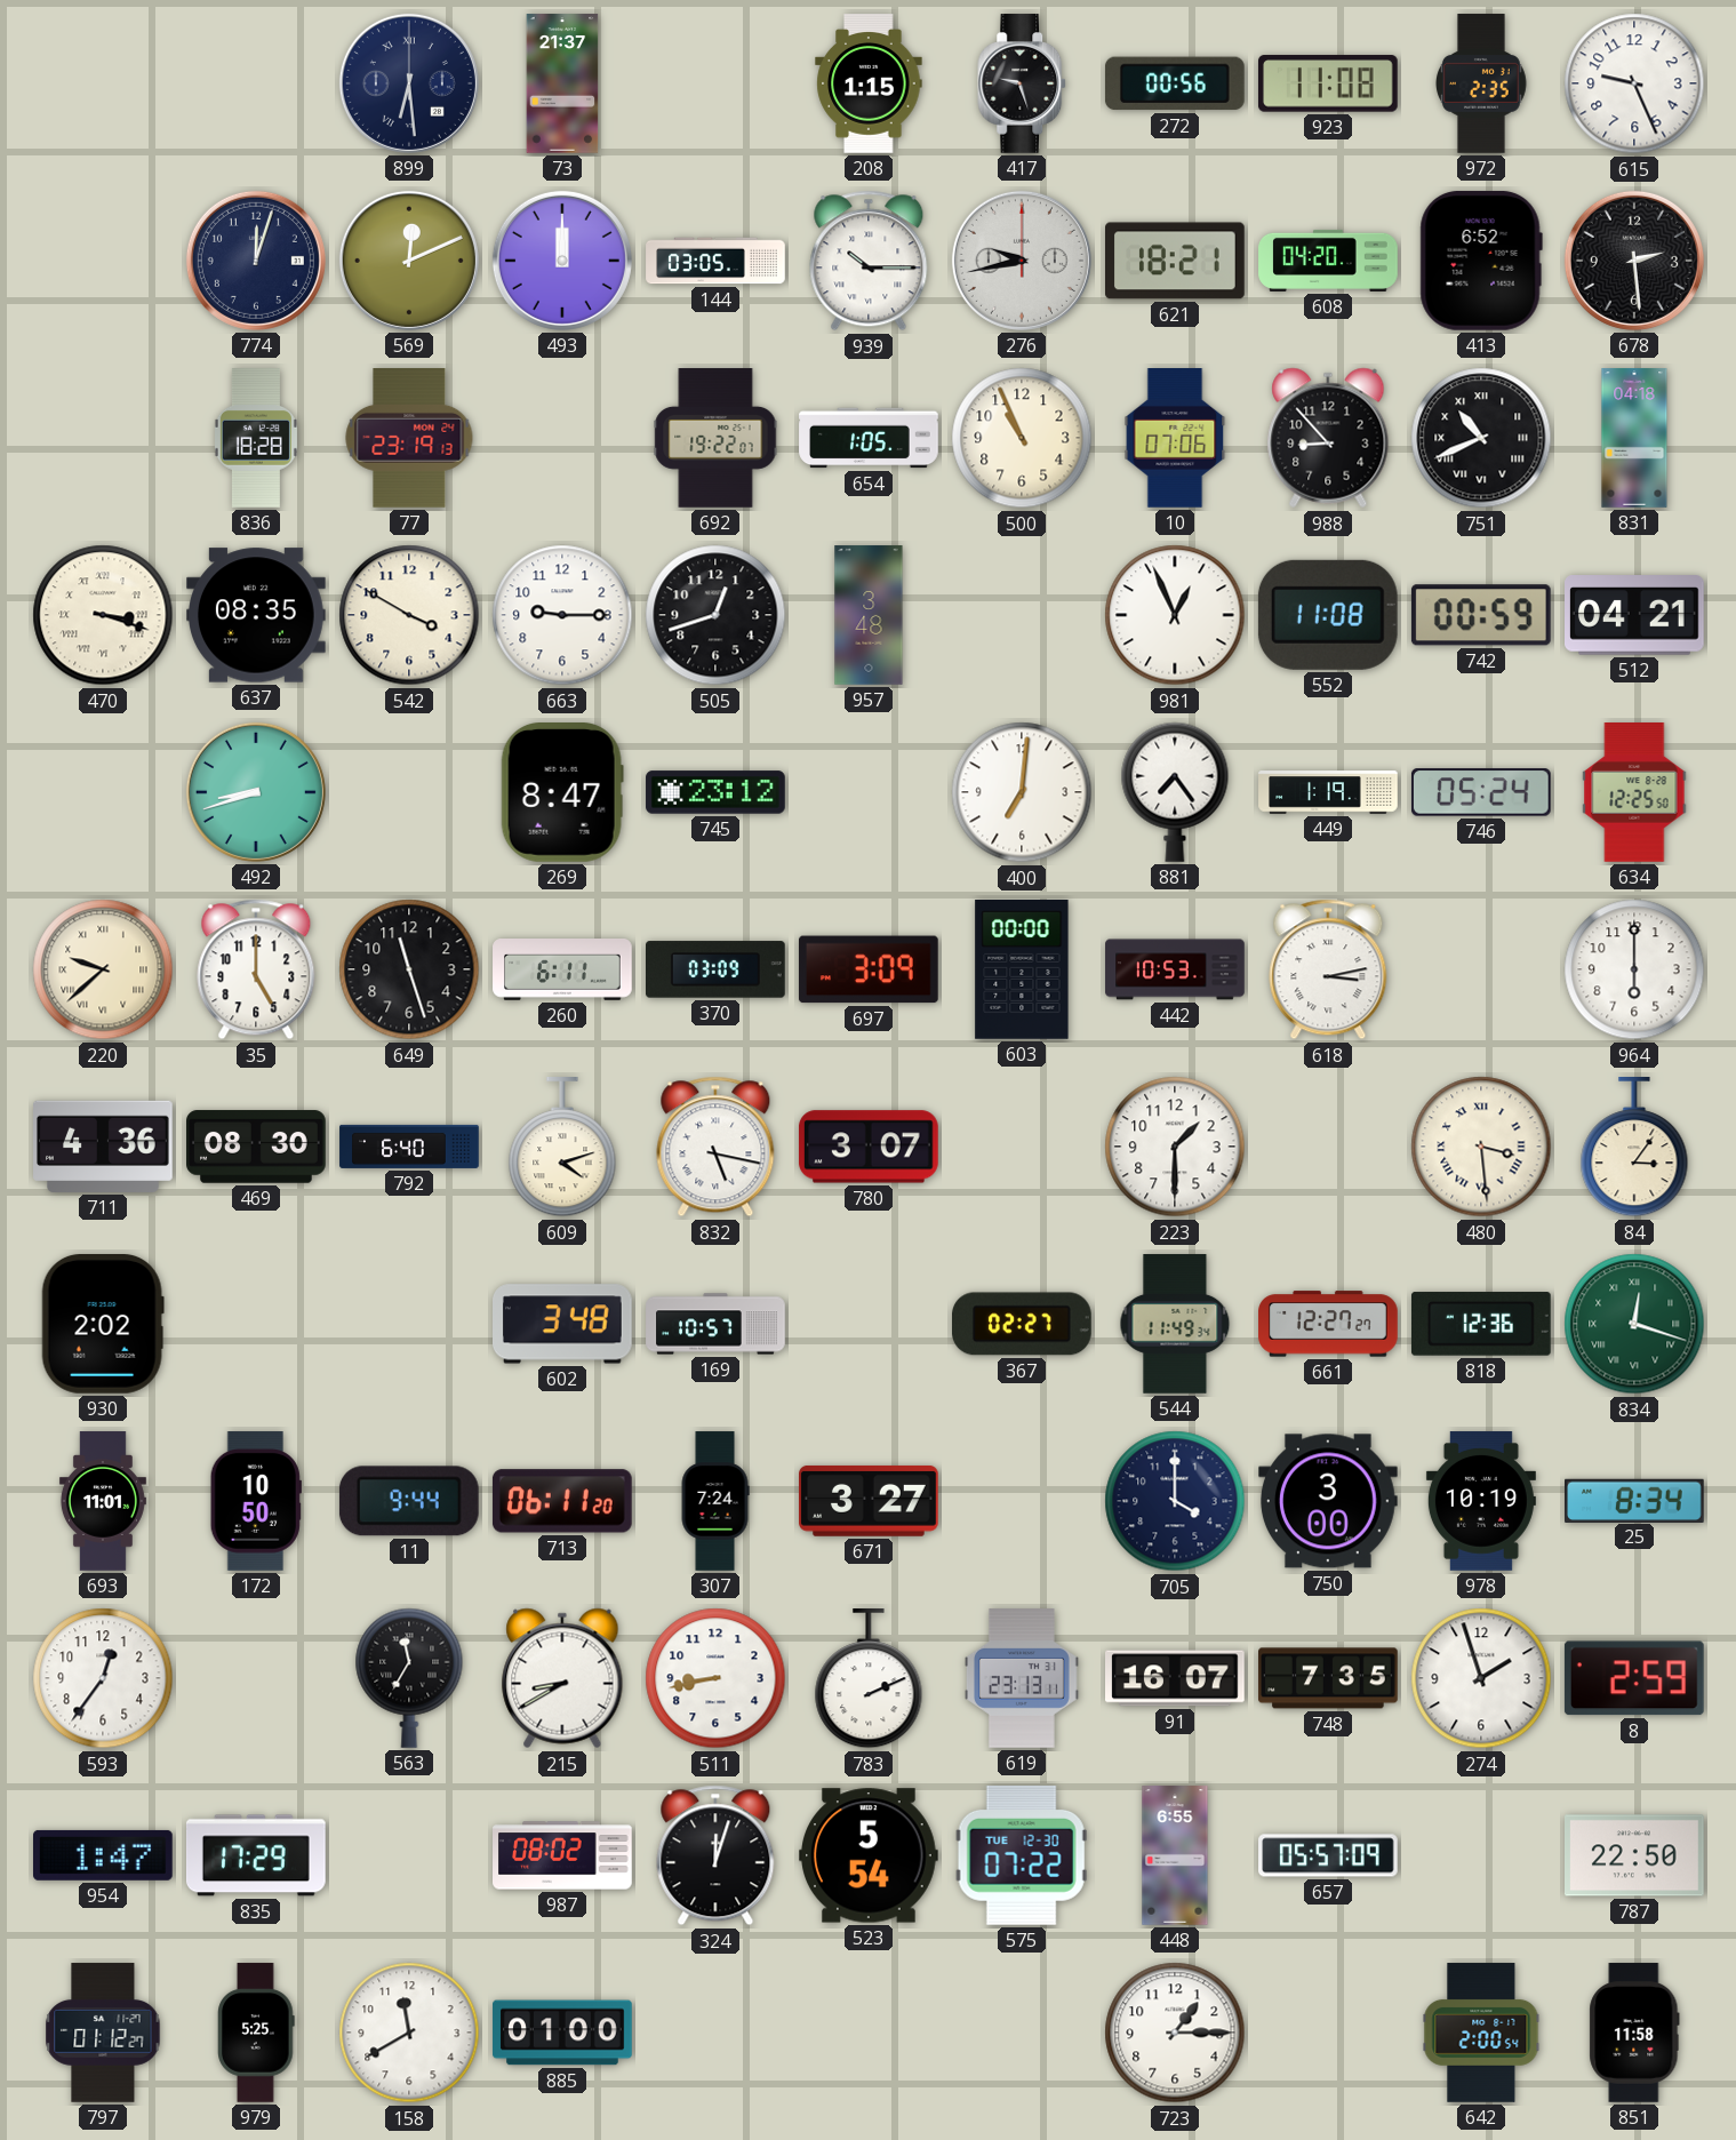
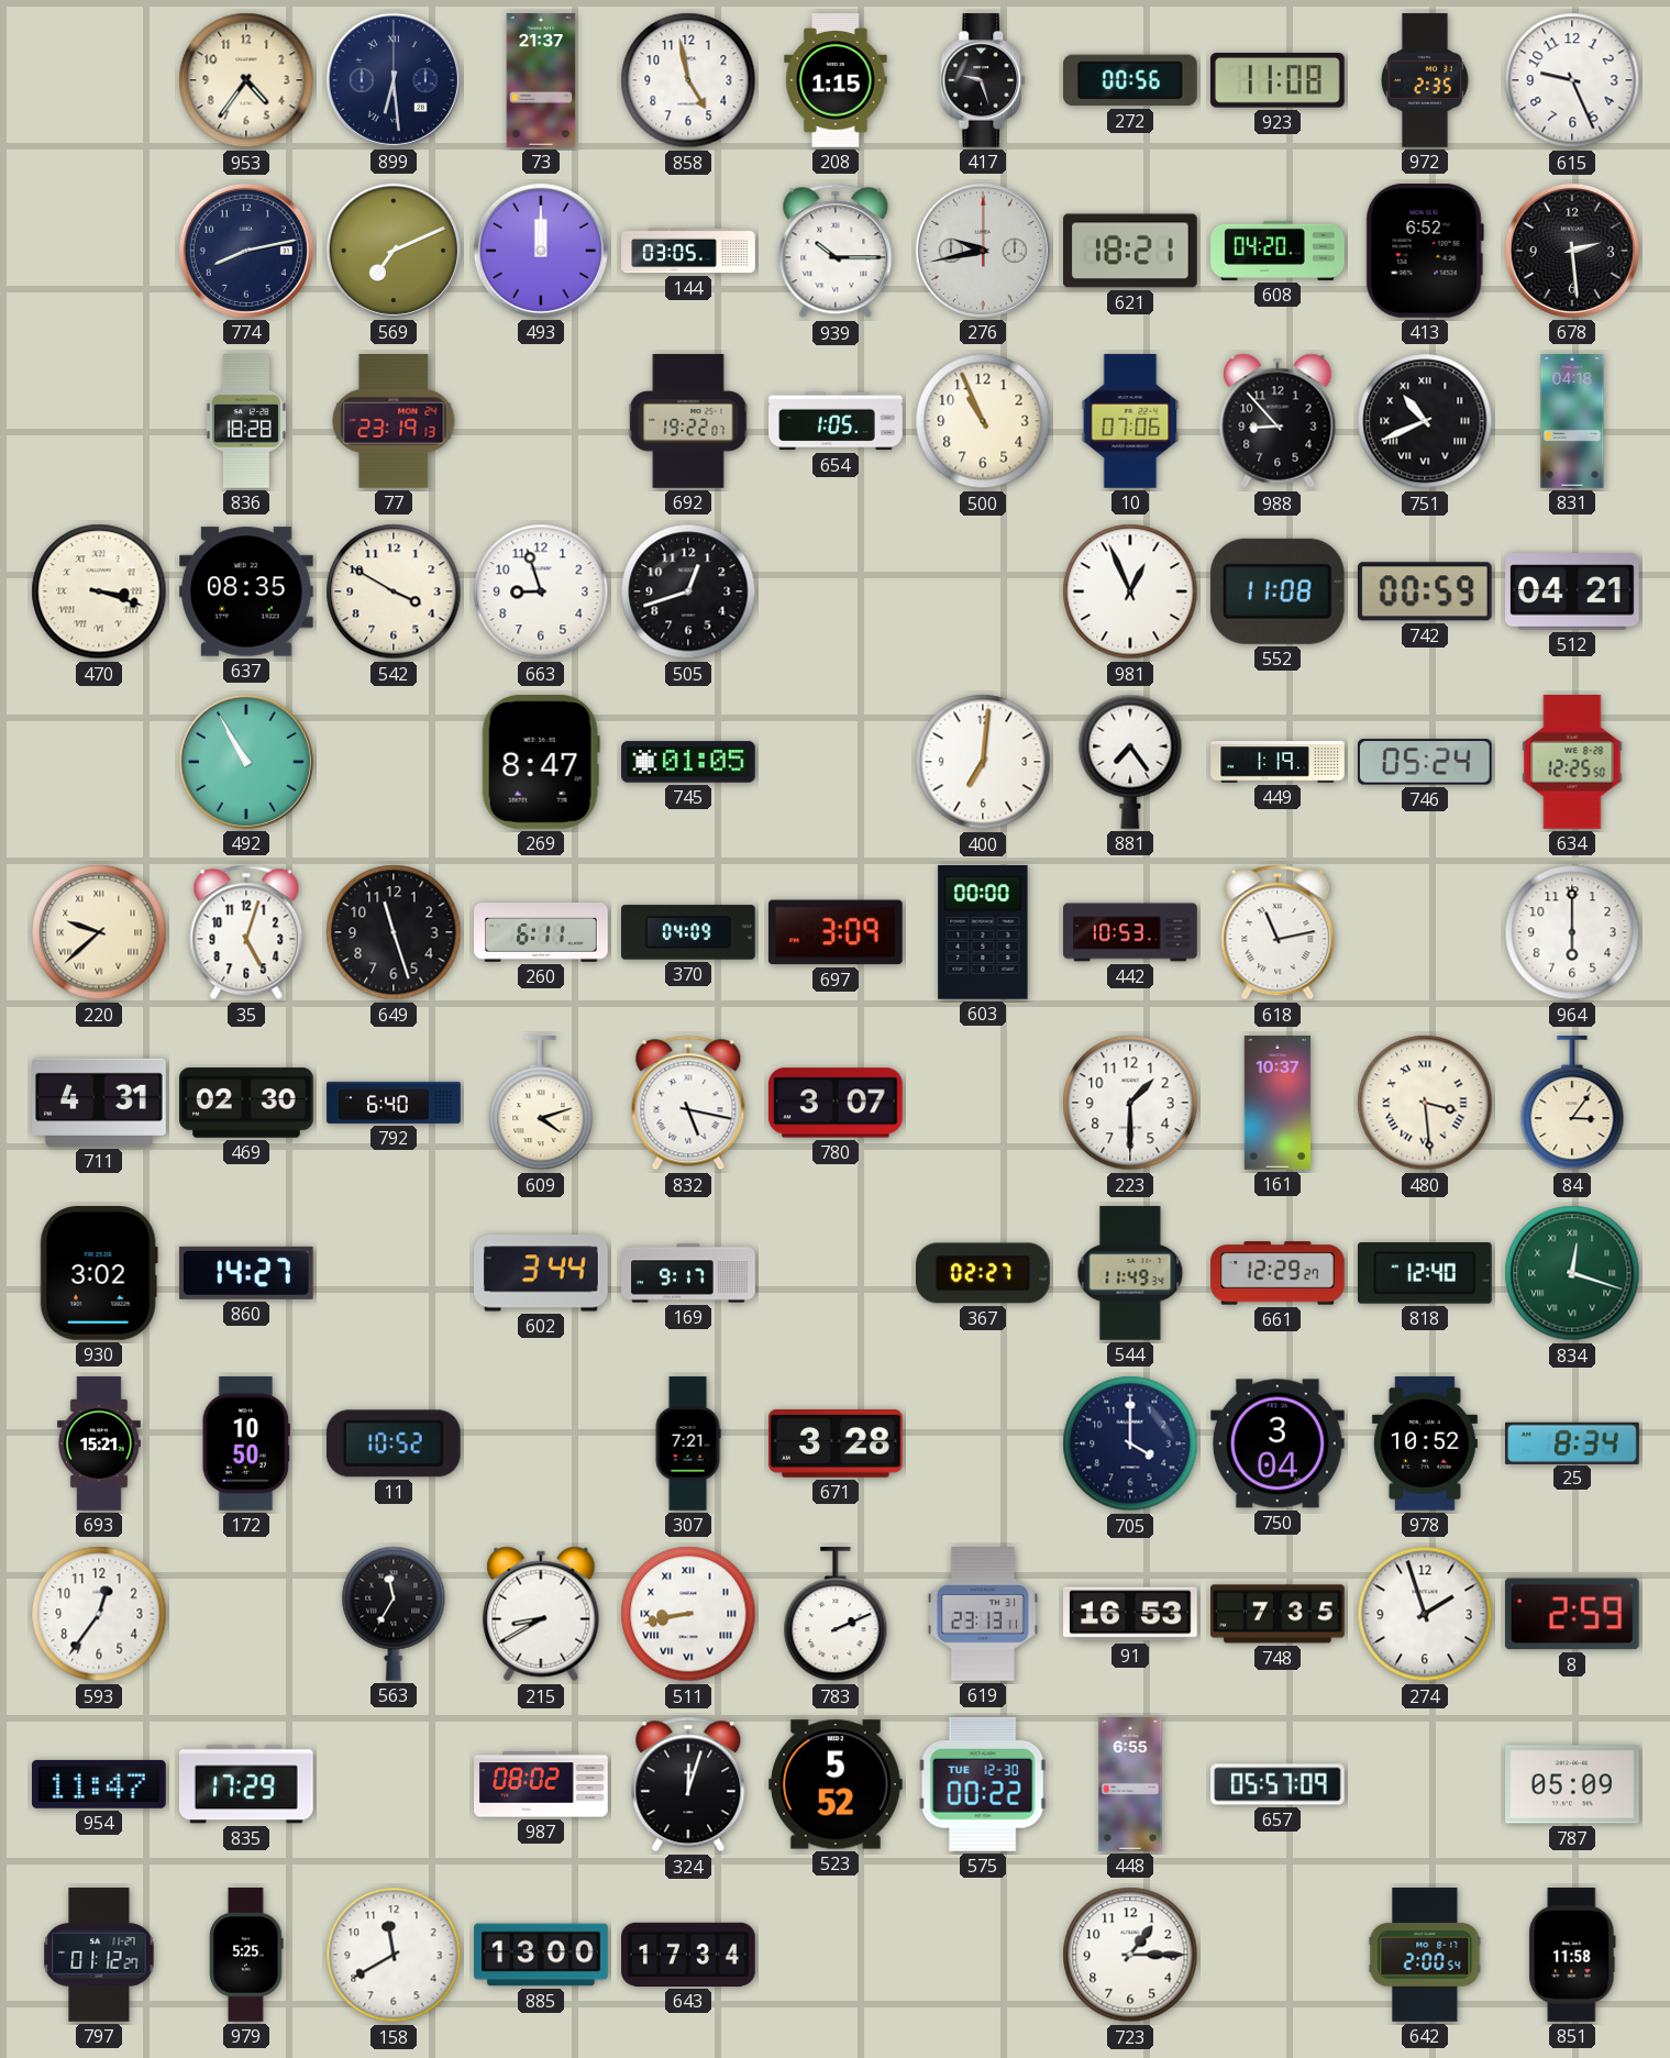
953: none -> 4:36
858: none -> 4:58
774: 12:03 -> 8:13
569: 12:11 -> 7:11
663: 9:15 -> 8:57
957: 3:48 -> none
492: 8:42 -> 10:55
745: 23:12 -> 01:05
35: 5:00 -> 5:03
370: 03:09 -> 04:09
618: 3:13 -> 11:13
711: 4:36 -> 4:31
469: 08:30 -> 02:30
161: none -> 10:37
930: 2:02 -> 3:02
860: none -> 14:27
602: 3:48 -> 3:44
169: 10:57 -> 9:17
661: 12:27 -> 12:29
818: 12:36 -> 12:40
693: 11:01 -> 15:21
11: 9:44 -> 10:52
713: 06:11 -> none
307: 7:24 -> 7:21
671: 3:27 -> 3:28
750: 3:00 -> 3:04
978: 10:19 -> 10:52
511 numerals: Arabic -> Roman
91: 16:07 -> 16:53
954: 1:47 -> 11:47
523: 5:54 -> 5:52
575: 07:22 -> 00:22
787: 22:50 -> 05:09
885: 01:00 -> 13:00
643: none -> 17:34
